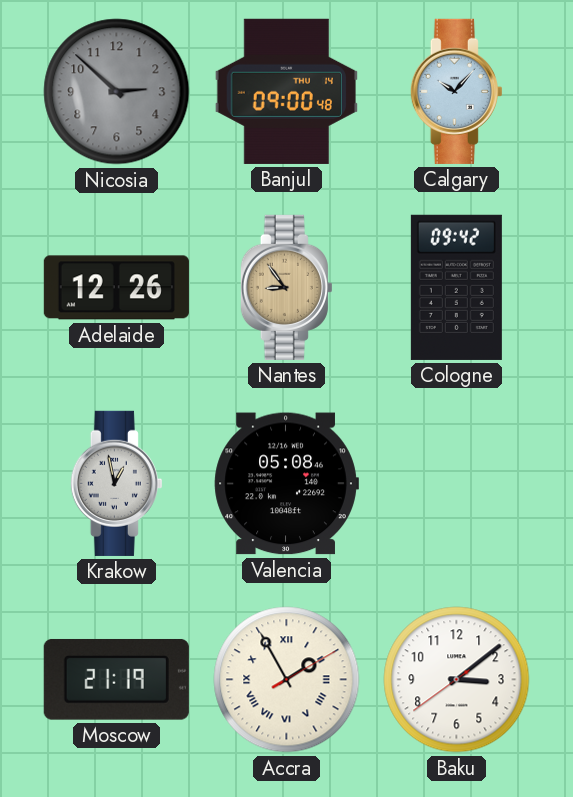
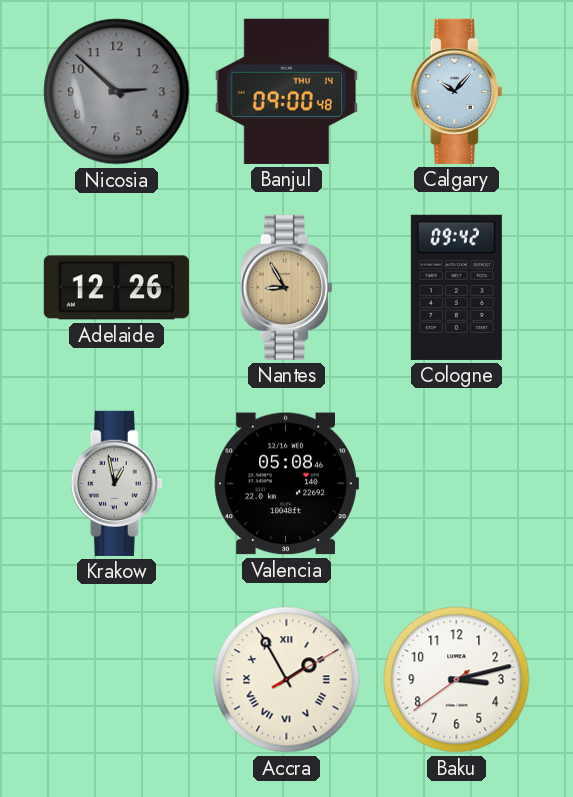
Nantes: 8:54 -> 8:55
Moscow: 21:19 -> none
Baku: 3:08 -> 3:12
